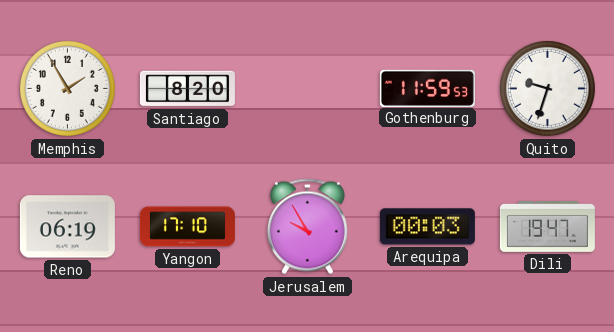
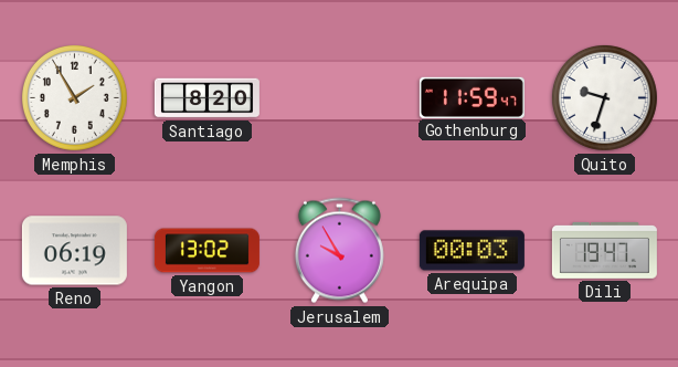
Gothenburg: 11:59:53 -> 11:59:47
Yangon: 17:10 -> 13:02
